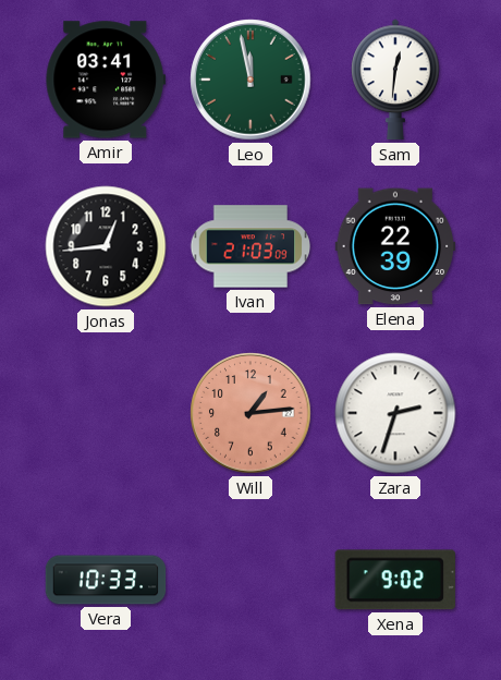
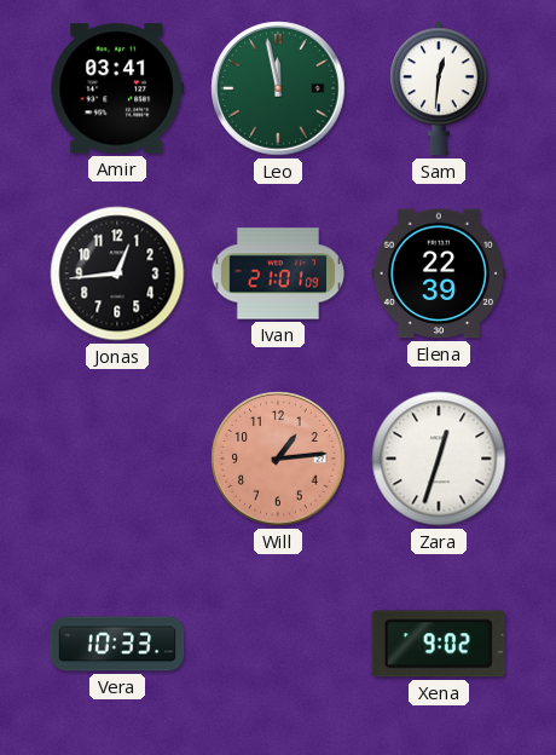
Ivan: 21:03 -> 21:01
Zara: 2:33 -> 12:33
